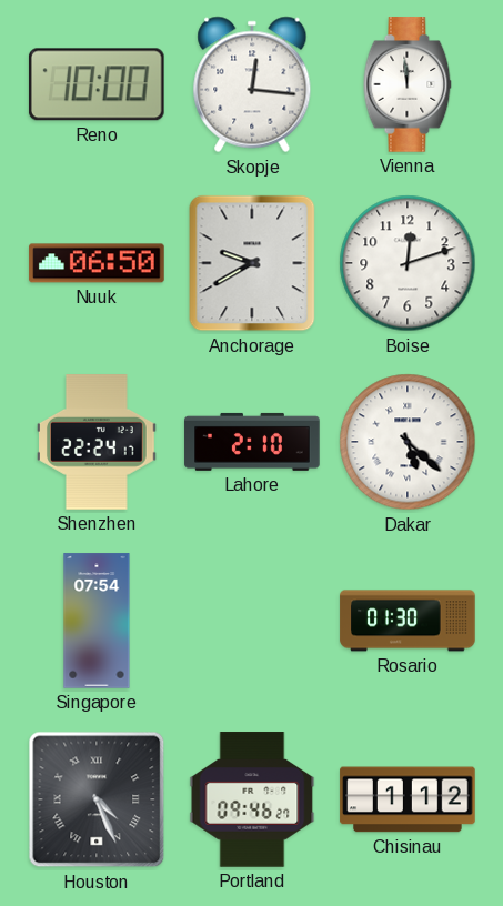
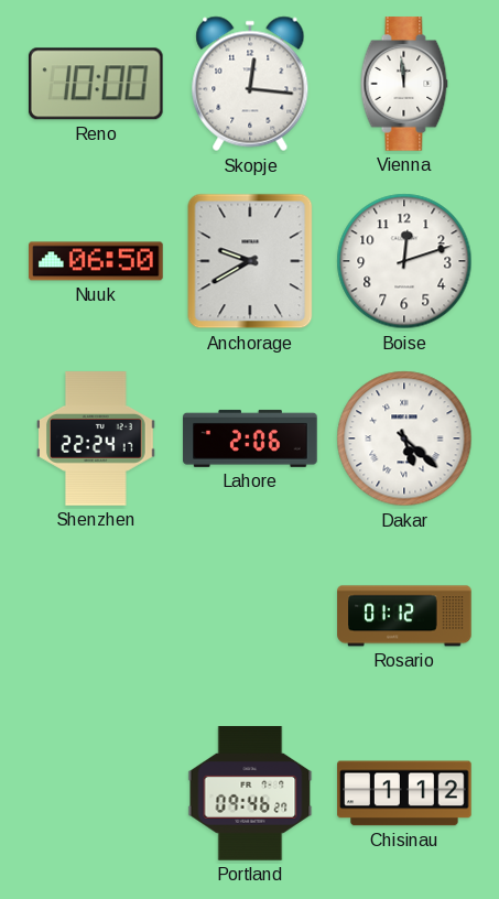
Lahore: 2:10 -> 2:06
Singapore: 07:54 -> none
Rosario: 01:30 -> 01:12
Houston: 4:26 -> none
